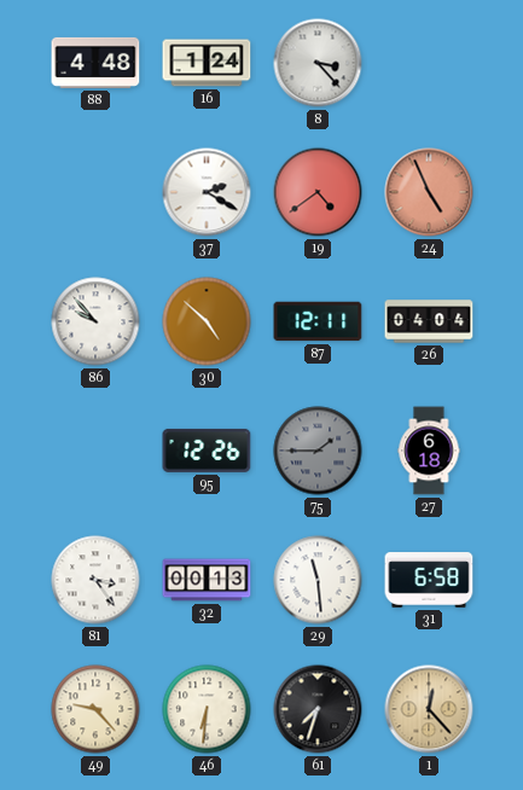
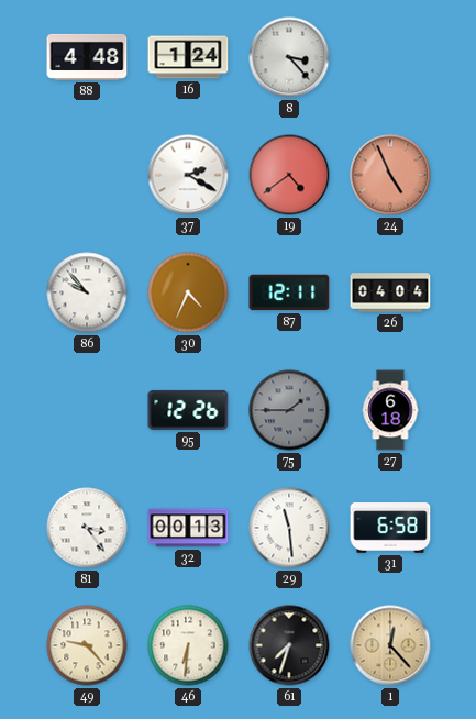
30: 4:52 -> 4:34
